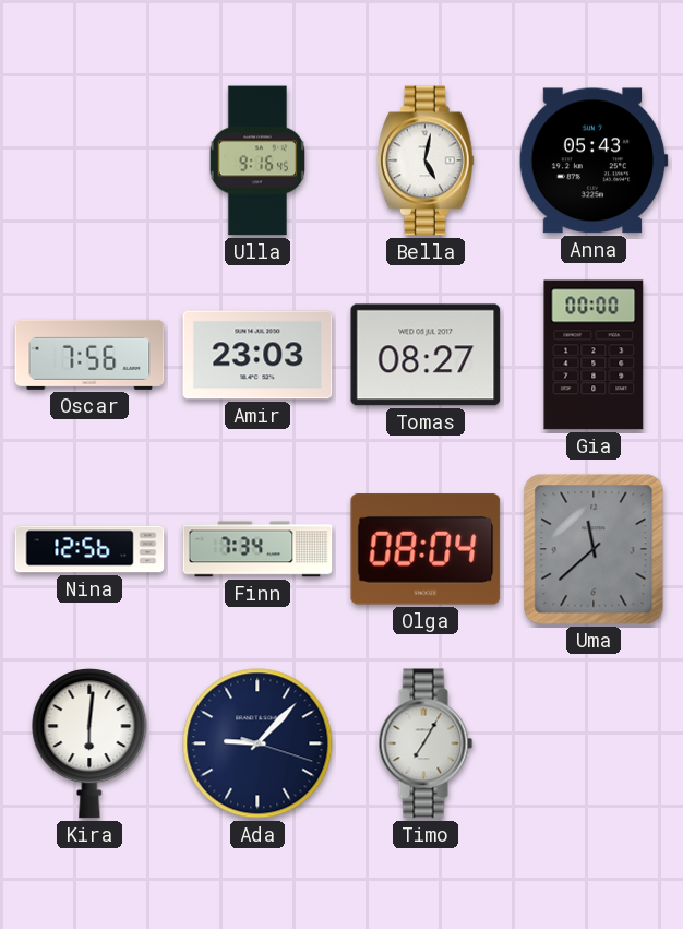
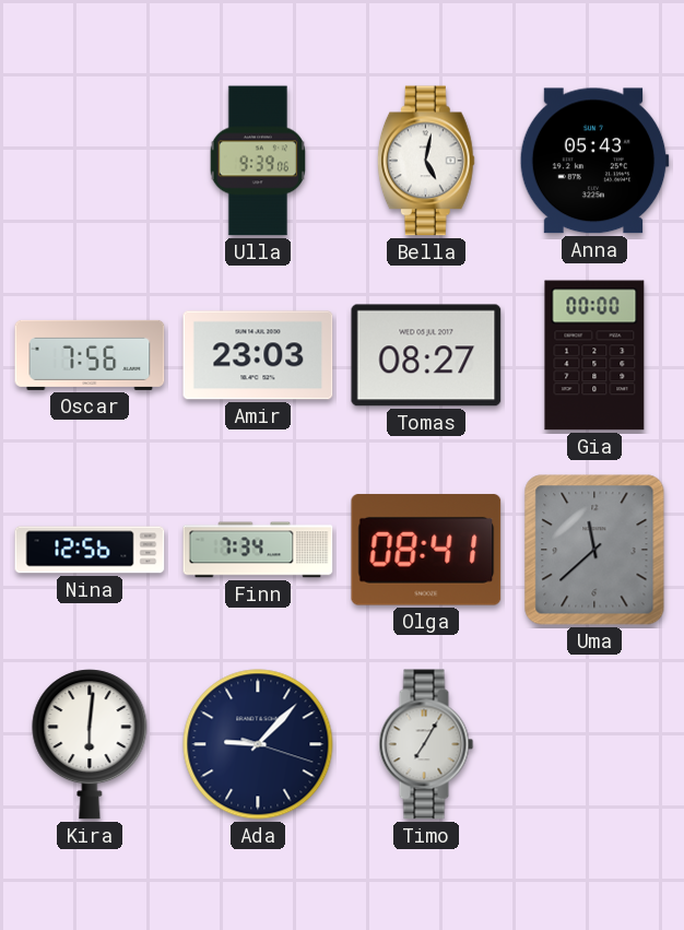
Ulla: 9:16 -> 9:39
Olga: 08:04 -> 08:41
